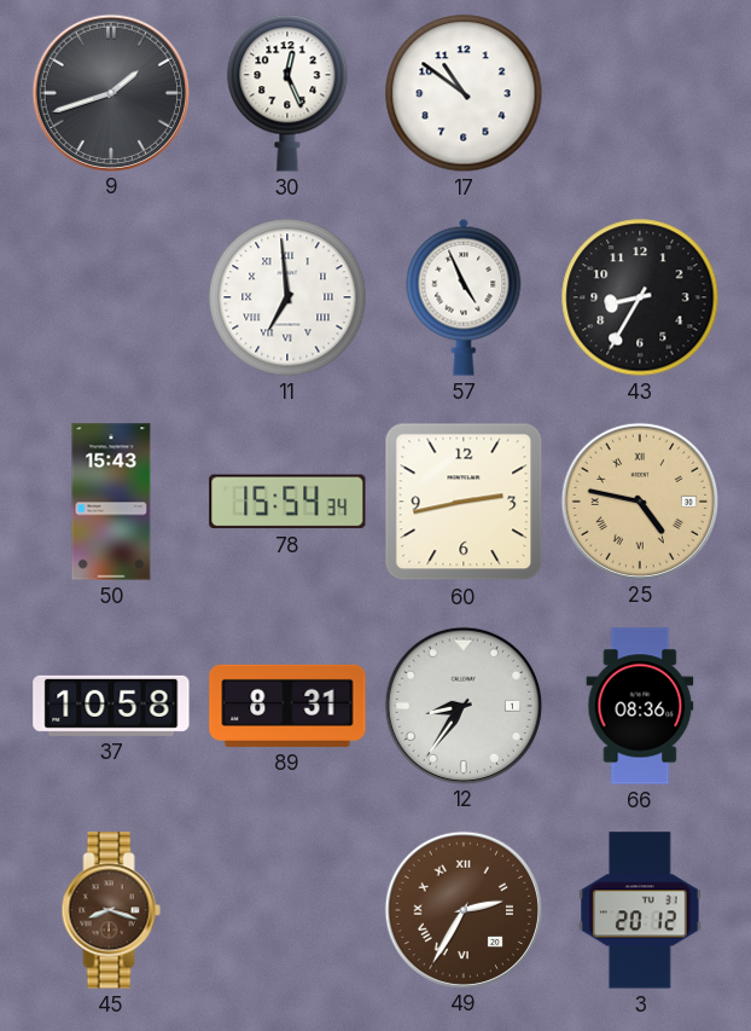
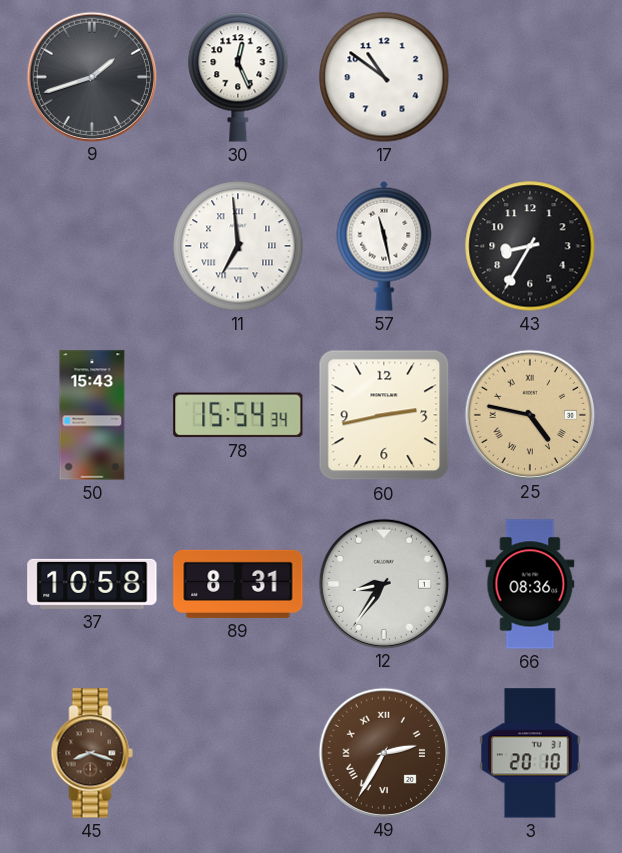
57: 4:56 -> 11:28
3: 20:12 -> 20:10
